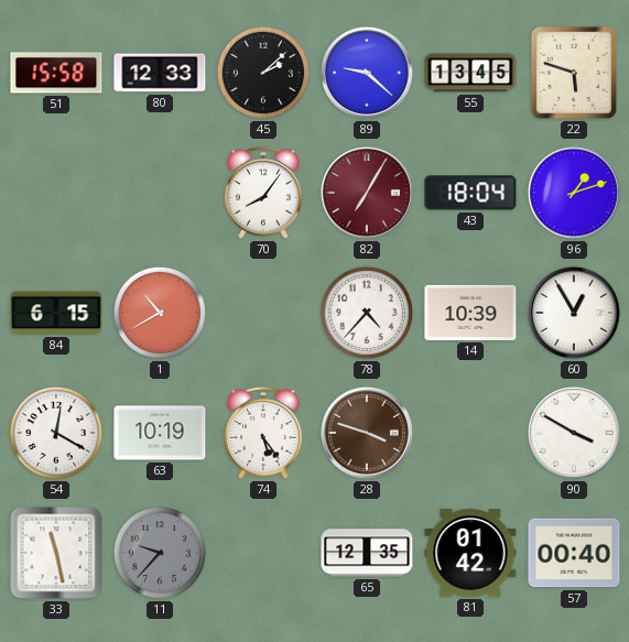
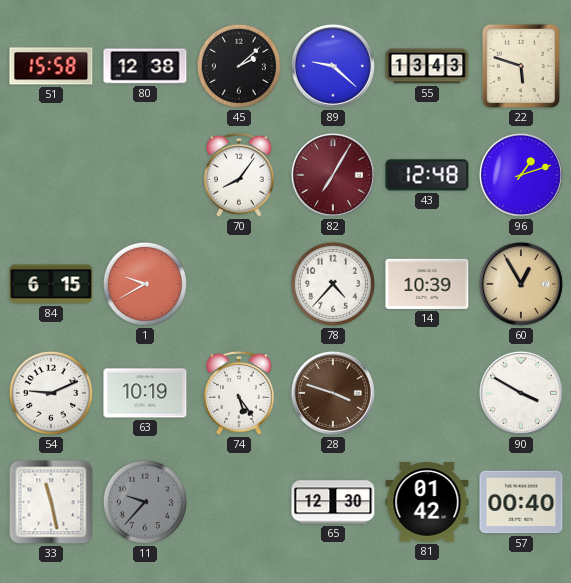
80: 12:33 -> 12:38
55: 13:45 -> 13:43
43: 18:04 -> 12:48
1: 10:40 -> 9:40
60 dial: white -> champagne
54: 12:20 -> 9:11
65: 12:35 -> 12:30
